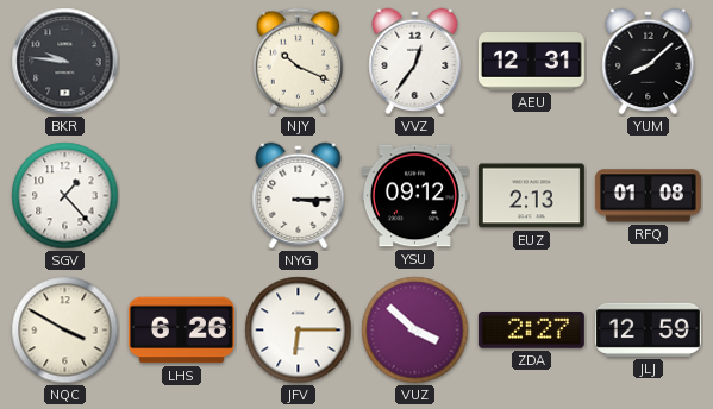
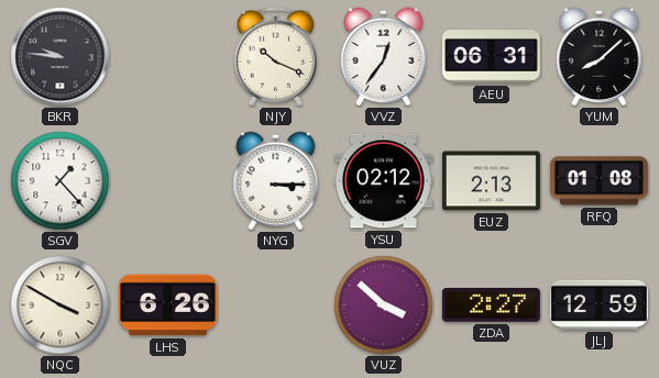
AEU: 12:31 -> 06:31
YSU: 09:12 -> 02:12
JFV: 6:15 -> none
